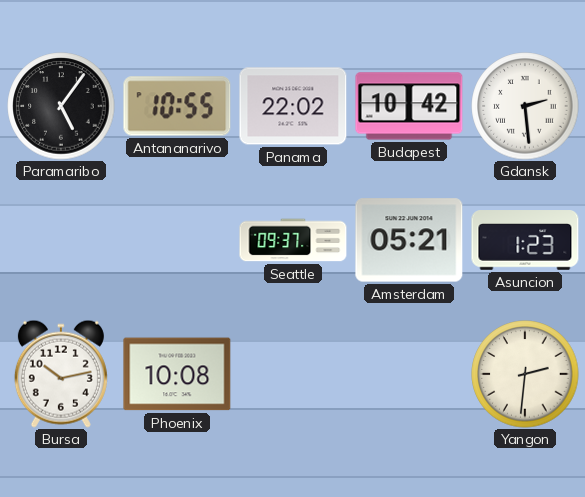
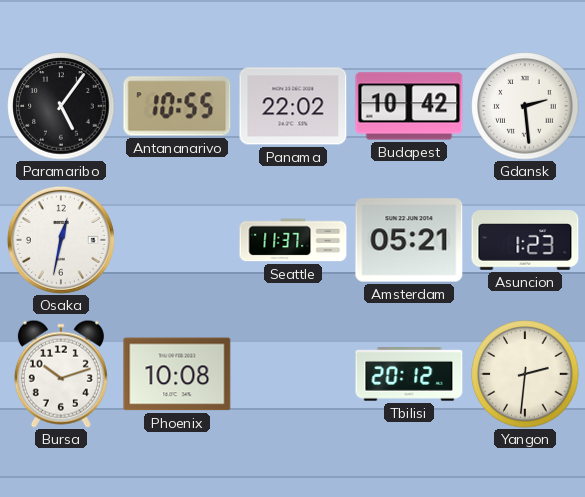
Osaka: none -> 12:32
Seattle: 09:37 -> 11:37
Bursa: 10:13 -> 10:12
Tbilisi: none -> 20:12
